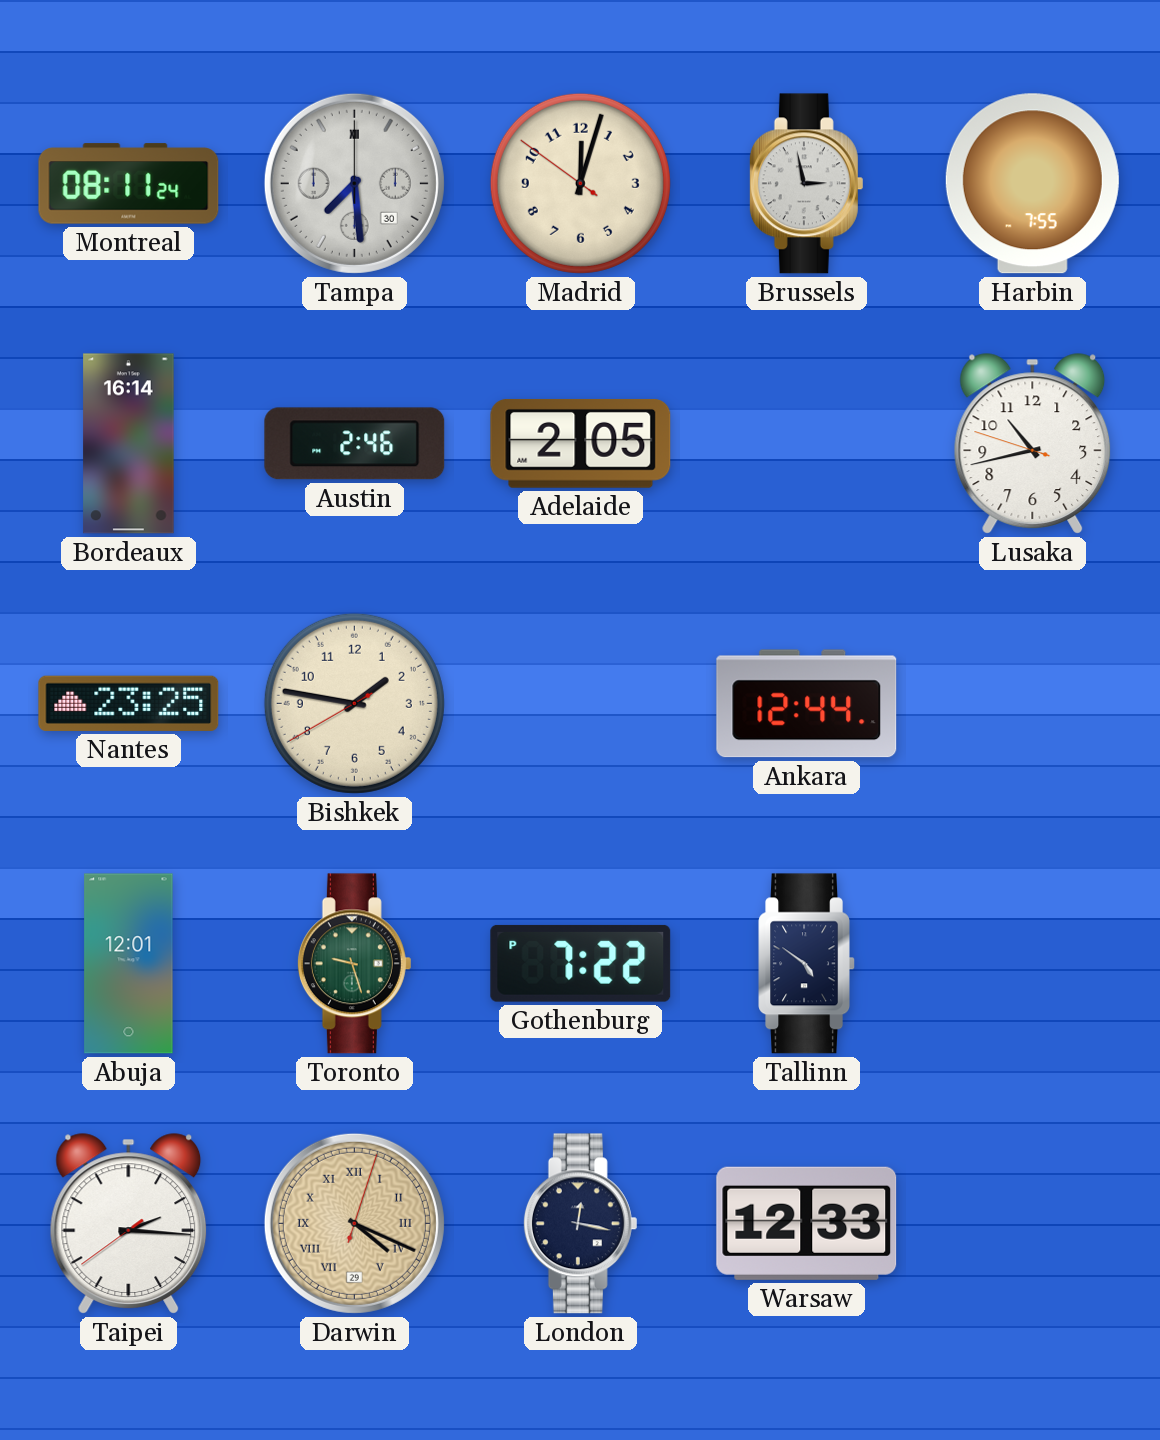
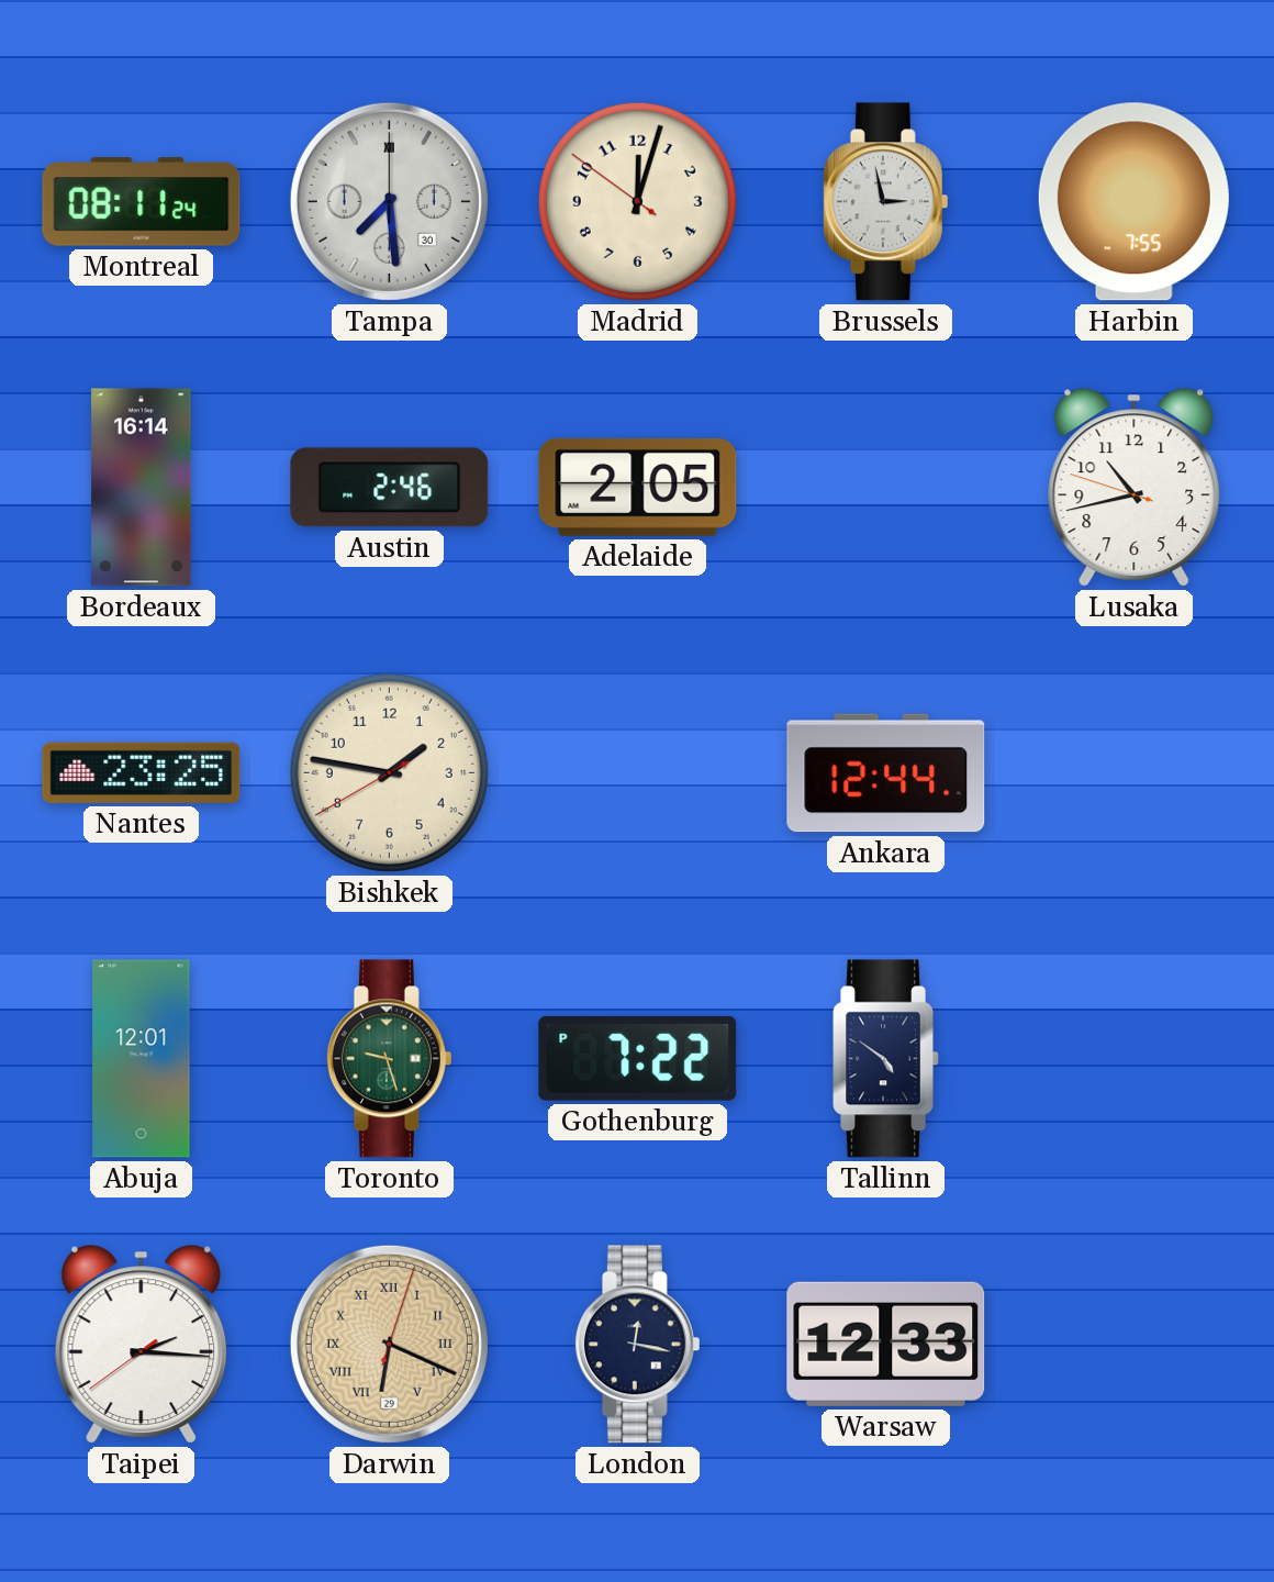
Darwin: 4:19 -> 6:19
